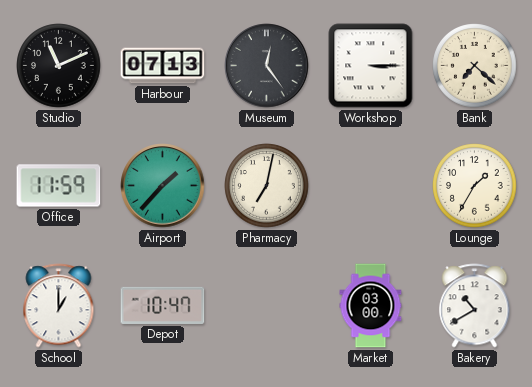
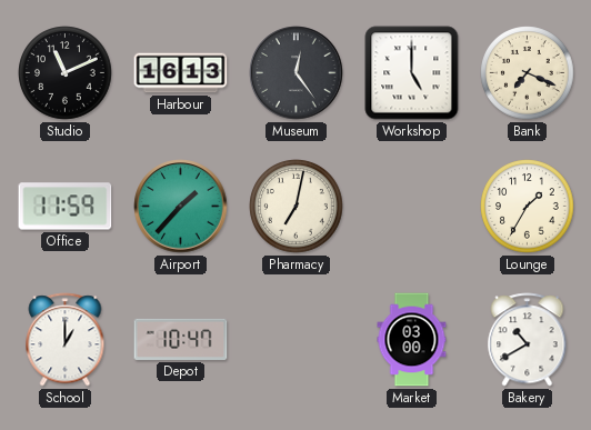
Harbour: 07:13 -> 16:13
Workshop: 3:15 -> 5:00
Bank: 7:22 -> 7:19
